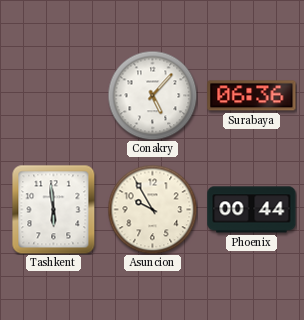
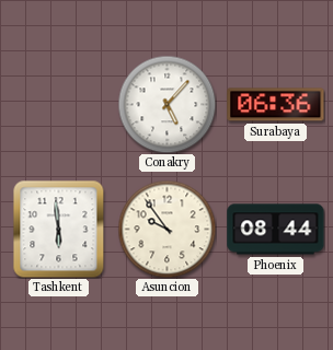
Asuncion: 9:55 -> 9:54
Phoenix: 00:44 -> 08:44
